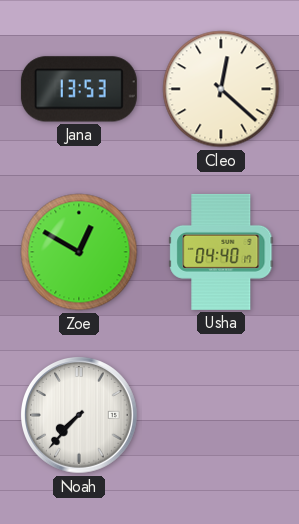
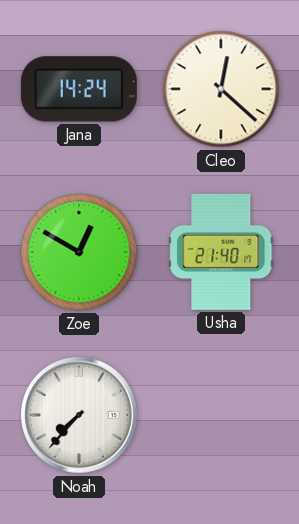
Jana: 13:53 -> 14:24
Usha: 04:40 -> 21:40
